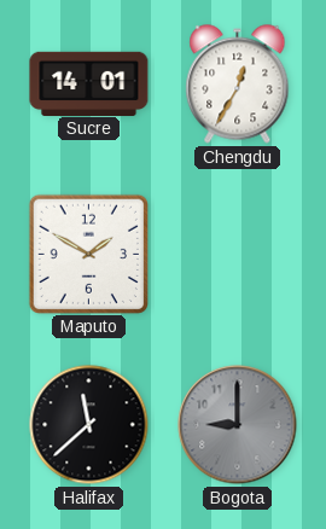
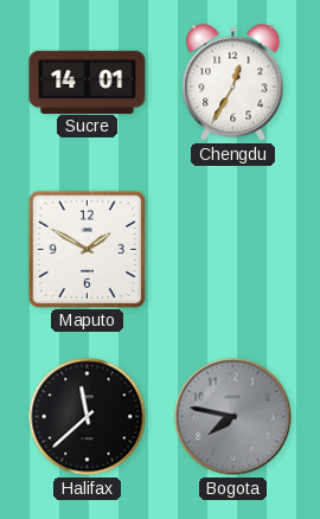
Bogota: 9:00 -> 7:47
